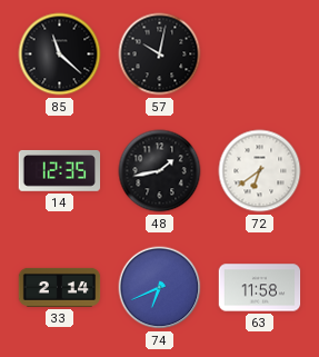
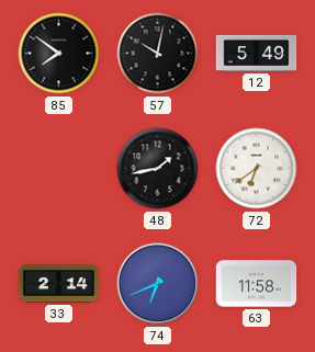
85: 11:22 -> 7:51
12: none -> 5:49
14: 12:35 -> none
